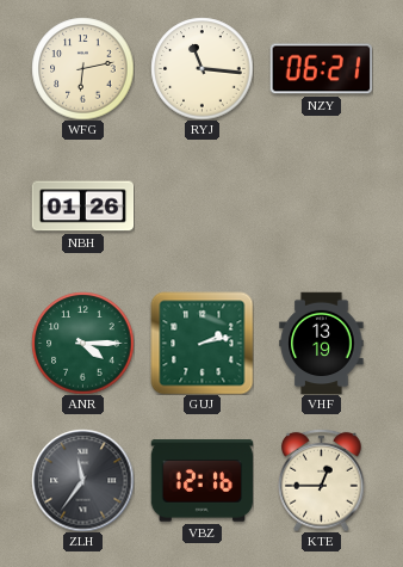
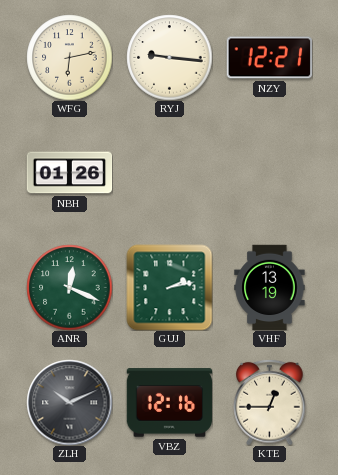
RYJ: 11:16 -> 9:16
NZY: 06:21 -> 12:21
ANR: 4:15 -> 12:19
ZLH: 11:36 -> 10:11
